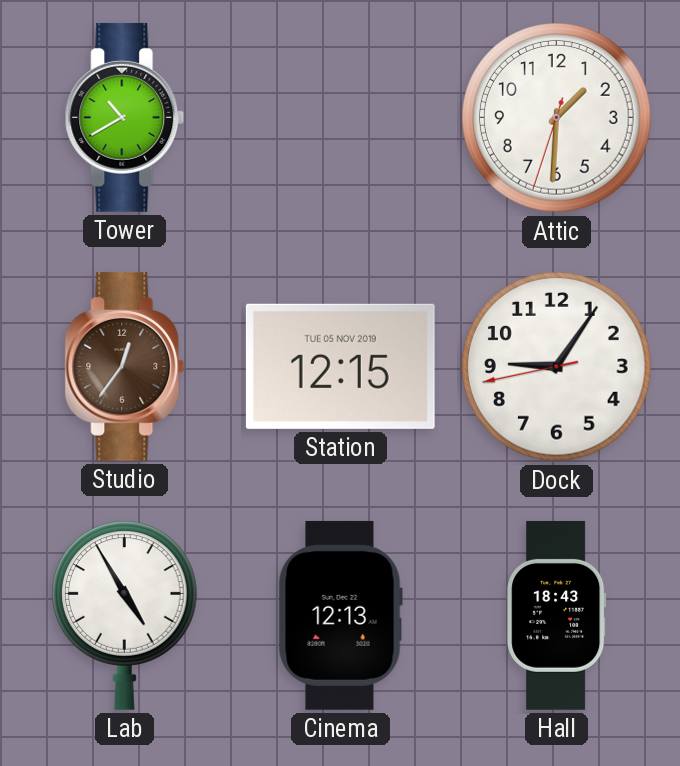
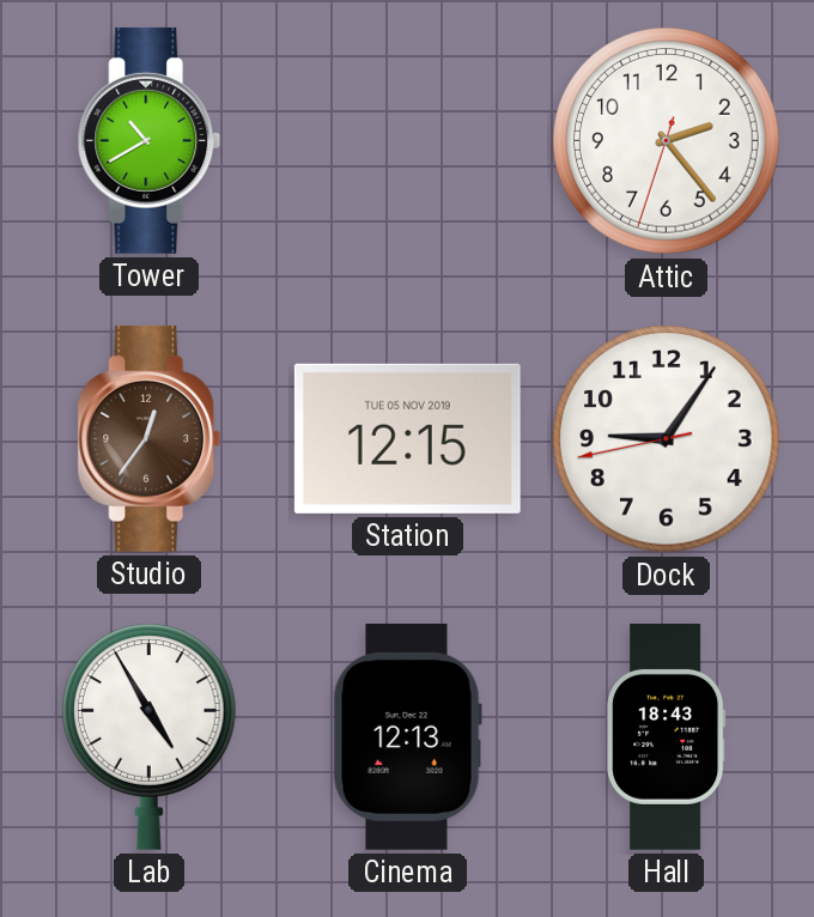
Attic: 1:30 -> 2:23
